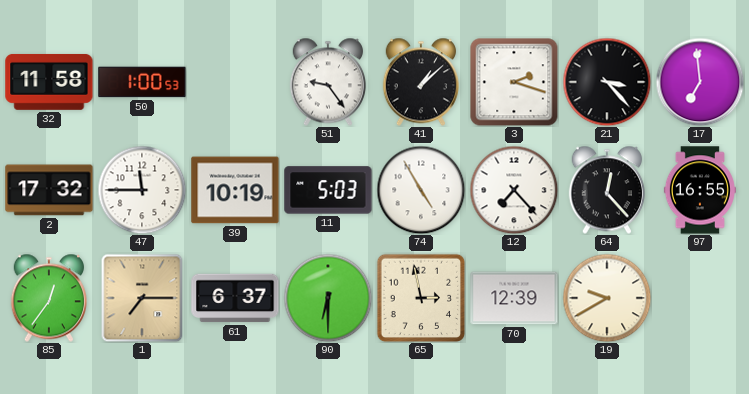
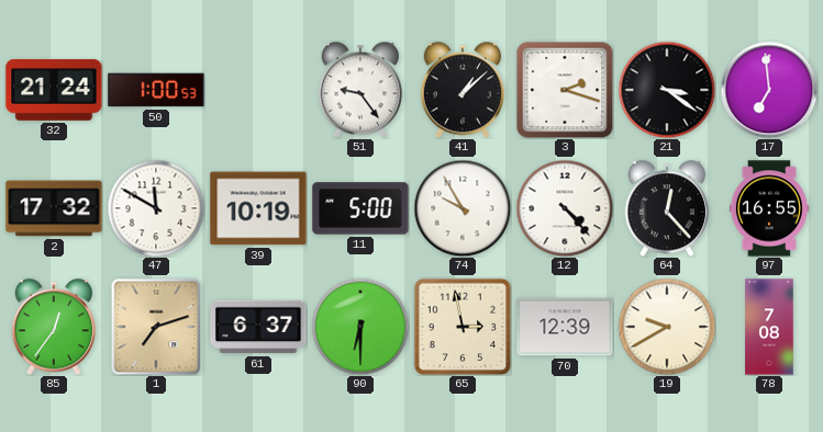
32: 11:58 -> 21:24
21: 3:23 -> 3:21
47: 11:45 -> 11:50
11: 5:03 -> 5:00
74: 4:55 -> 9:55
12: 7:23 -> 4:23
1: 7:15 -> 7:12
78: none -> 7:08
